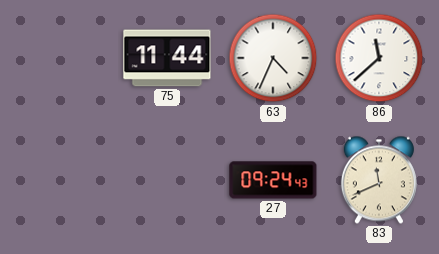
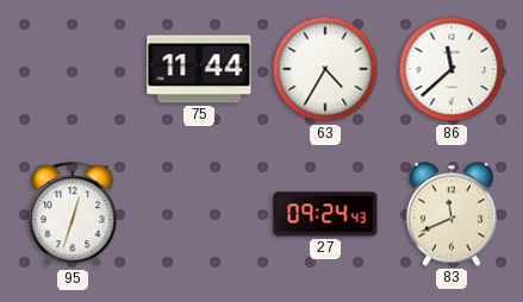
63: 4:34 -> 4:35
95: none -> 12:33
